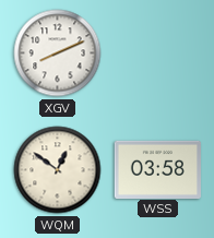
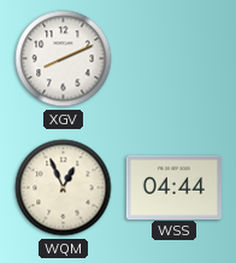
WQM: 12:51 -> 12:56
WSS: 03:58 -> 04:44
